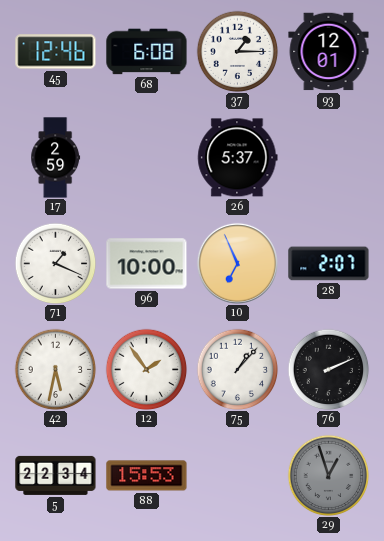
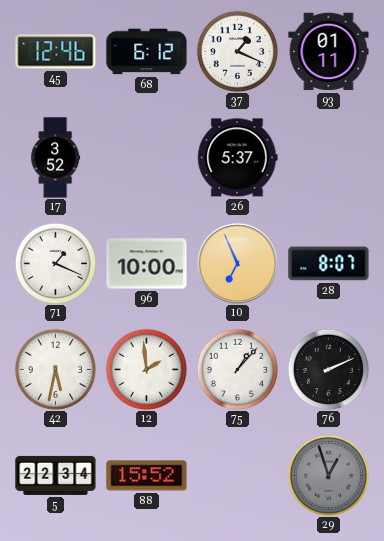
68: 6:08 -> 6:12
37: 1:15 -> 1:19
93: 12:01 -> 01:11
17: 2:59 -> 3:52
28: 2:07 -> 8:07
12: 1:54 -> 1:59
88: 15:53 -> 15:52
